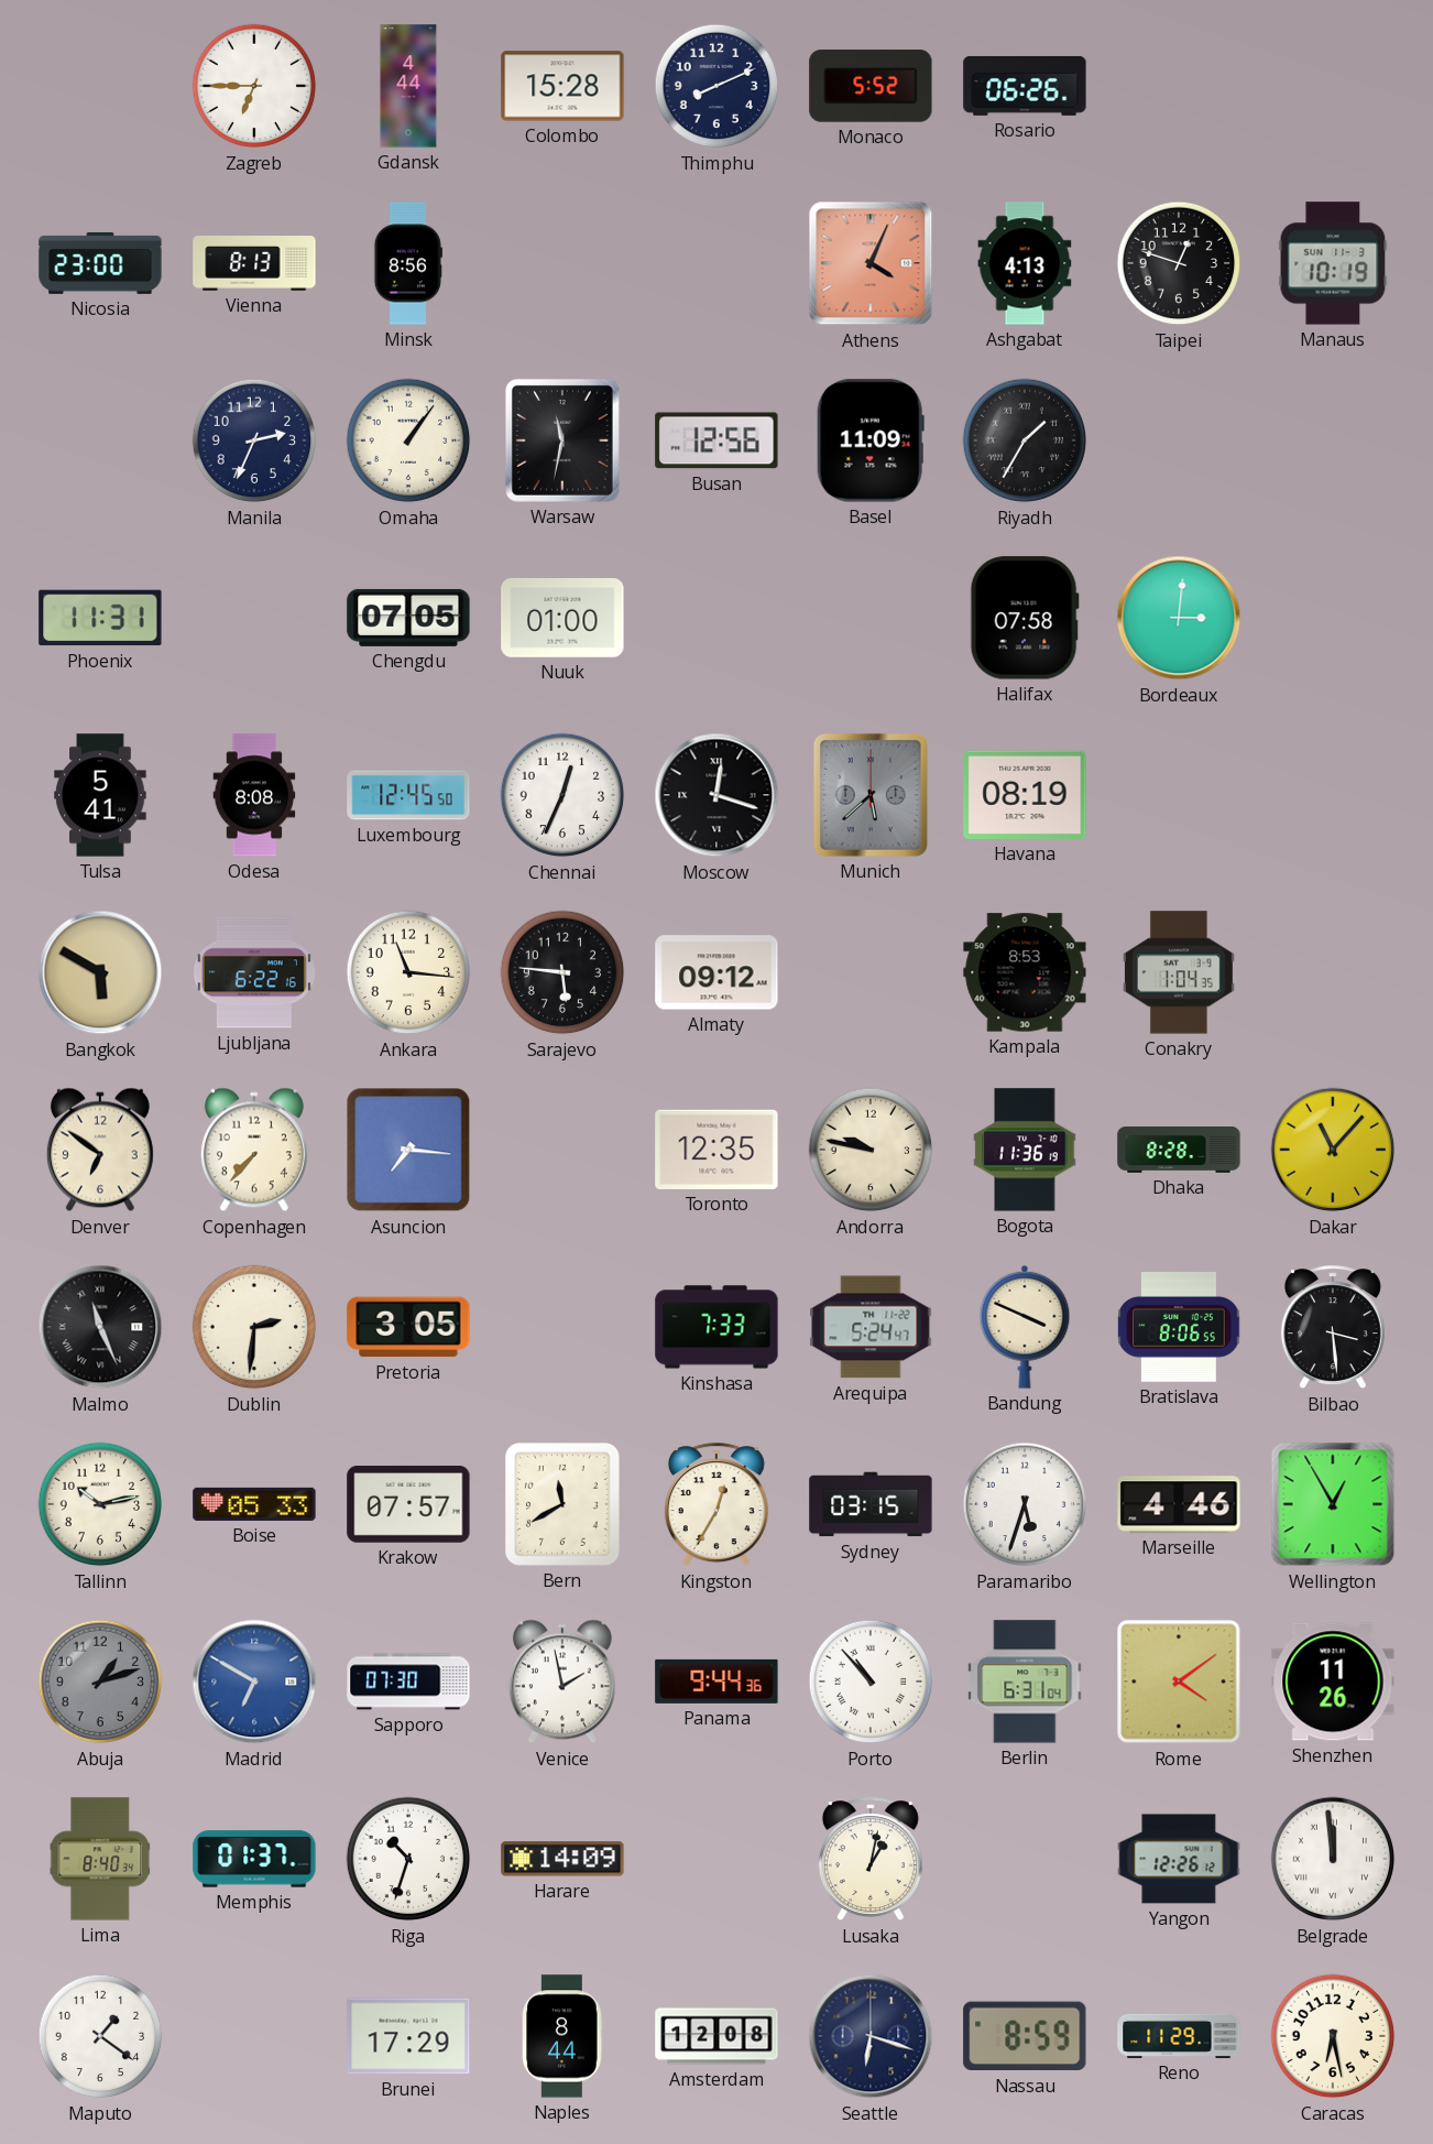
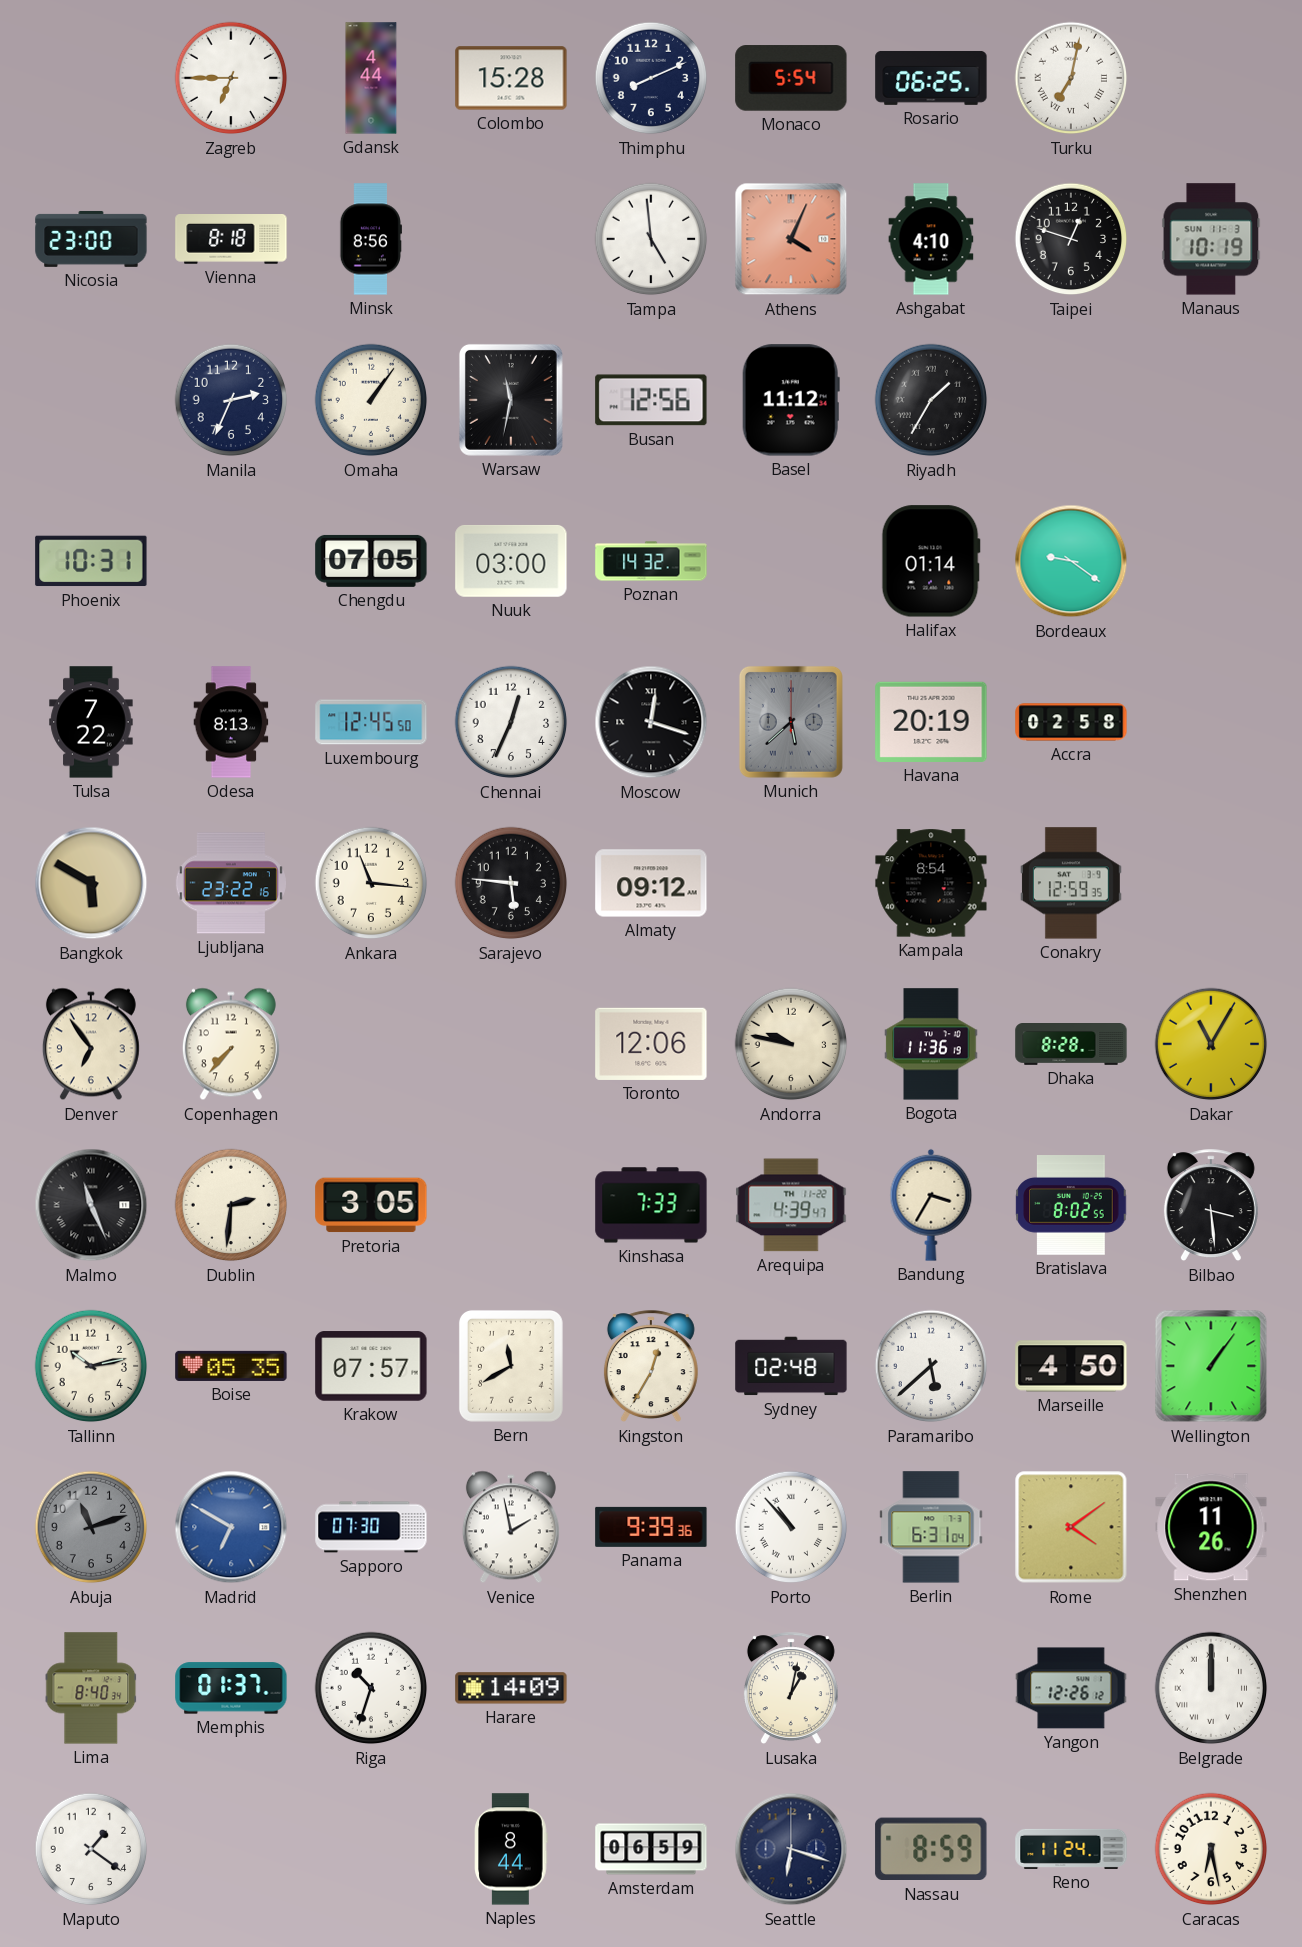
Monaco: 5:52 -> 5:54
Rosario: 06:26 -> 06:25
Turku: none -> 7:02
Vienna: 8:13 -> 8:18
Tampa: none -> 4:59
Ashgabat: 4:13 -> 4:10
Basel: 11:09 -> 11:12
Phoenix: 11:31 -> 10:31
Nuuk: 01:00 -> 03:00
Poznan: none -> 14:32
Halifax: 07:58 -> 01:14
Bordeaux: 3:01 -> 9:21
Tulsa: 5:41 -> 7:22
Odesa: 8:08 -> 8:13
Havana: 08:19 -> 20:19
Accra: none -> 02:58
Ljubljana: 6:22 -> 23:22
Kampala: 8:53 -> 8:54
Conakry: 1:04 -> 12:59
Denver: 6:51 -> 6:54
Asuncion: 7:16 -> none
Toronto: 12:35 -> 12:06
Dakar: 11:07 -> 11:05
Arequipa: 5:24 -> 4:39
Bandung: 3:49 -> 3:35
Bratislava: 8:06 -> 8:02
Boise: 05:33 -> 05:35
Sydney: 03:15 -> 02:48
Paramaribo: 5:33 -> 5:38
Marseille: 4:46 -> 4:50
Wellington: 12:55 -> 1:06
Abuja: 1:12 -> 11:12
Panama: 9:44 -> 9:39
Belgrade: 11:59 -> 12:00
Brunei: 17:29 -> none
Amsterdam: 12:08 -> 06:59
Reno: 11:29 -> 11:24
